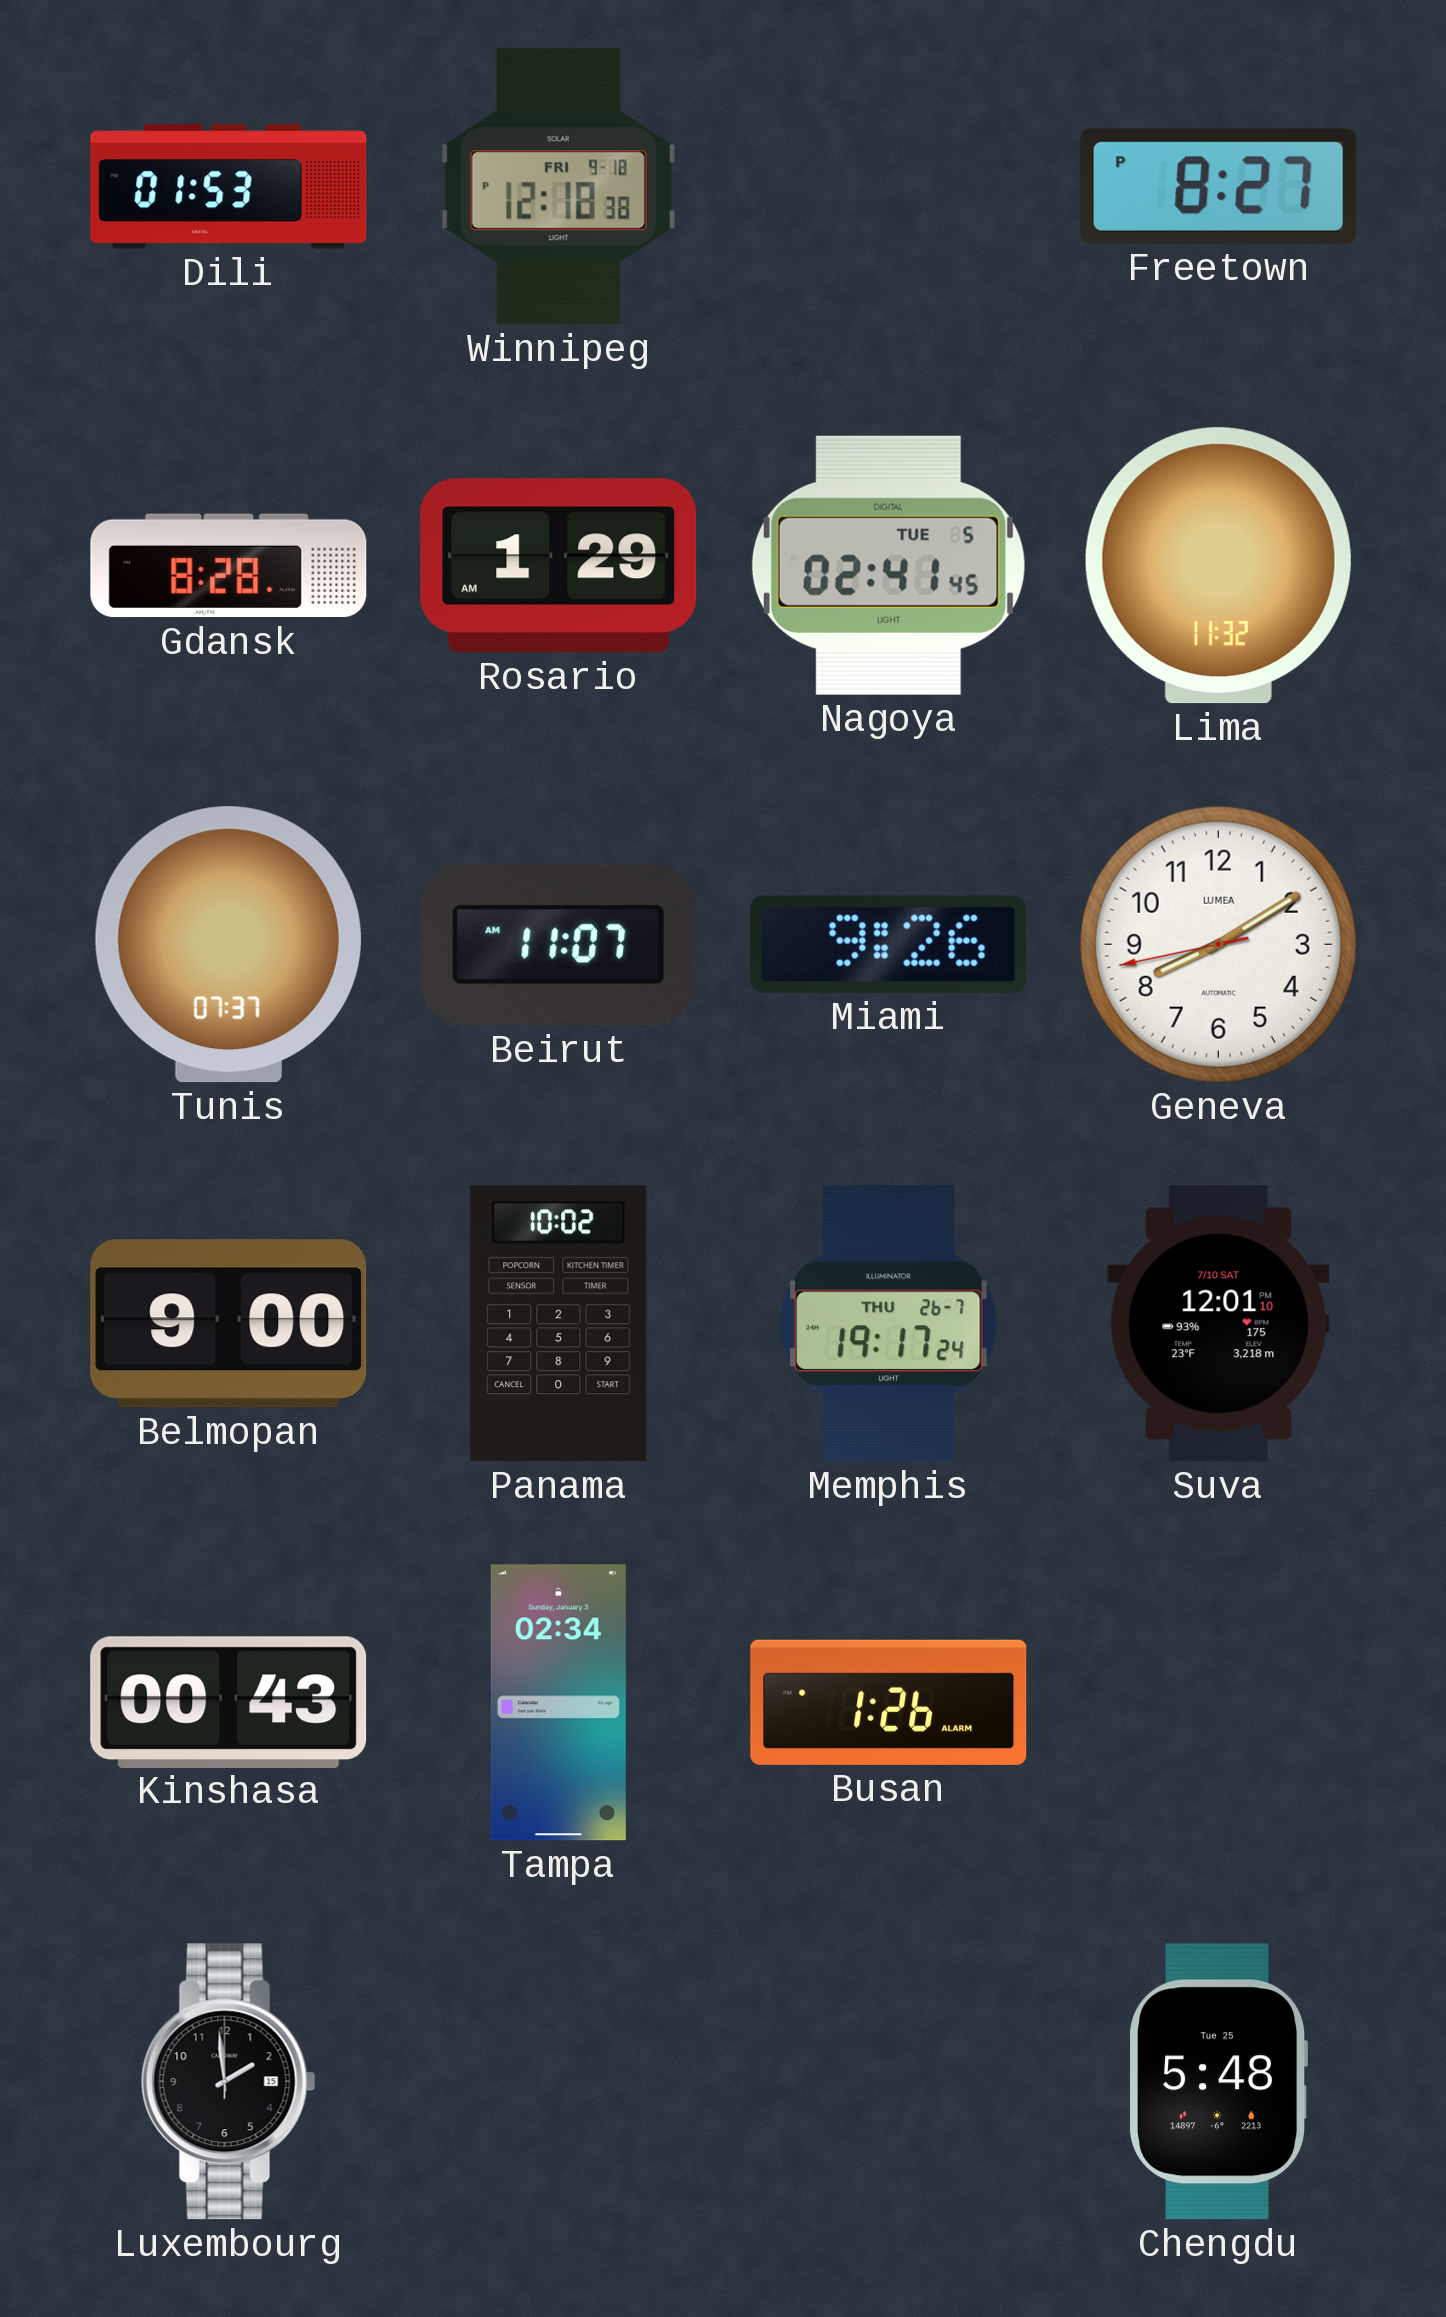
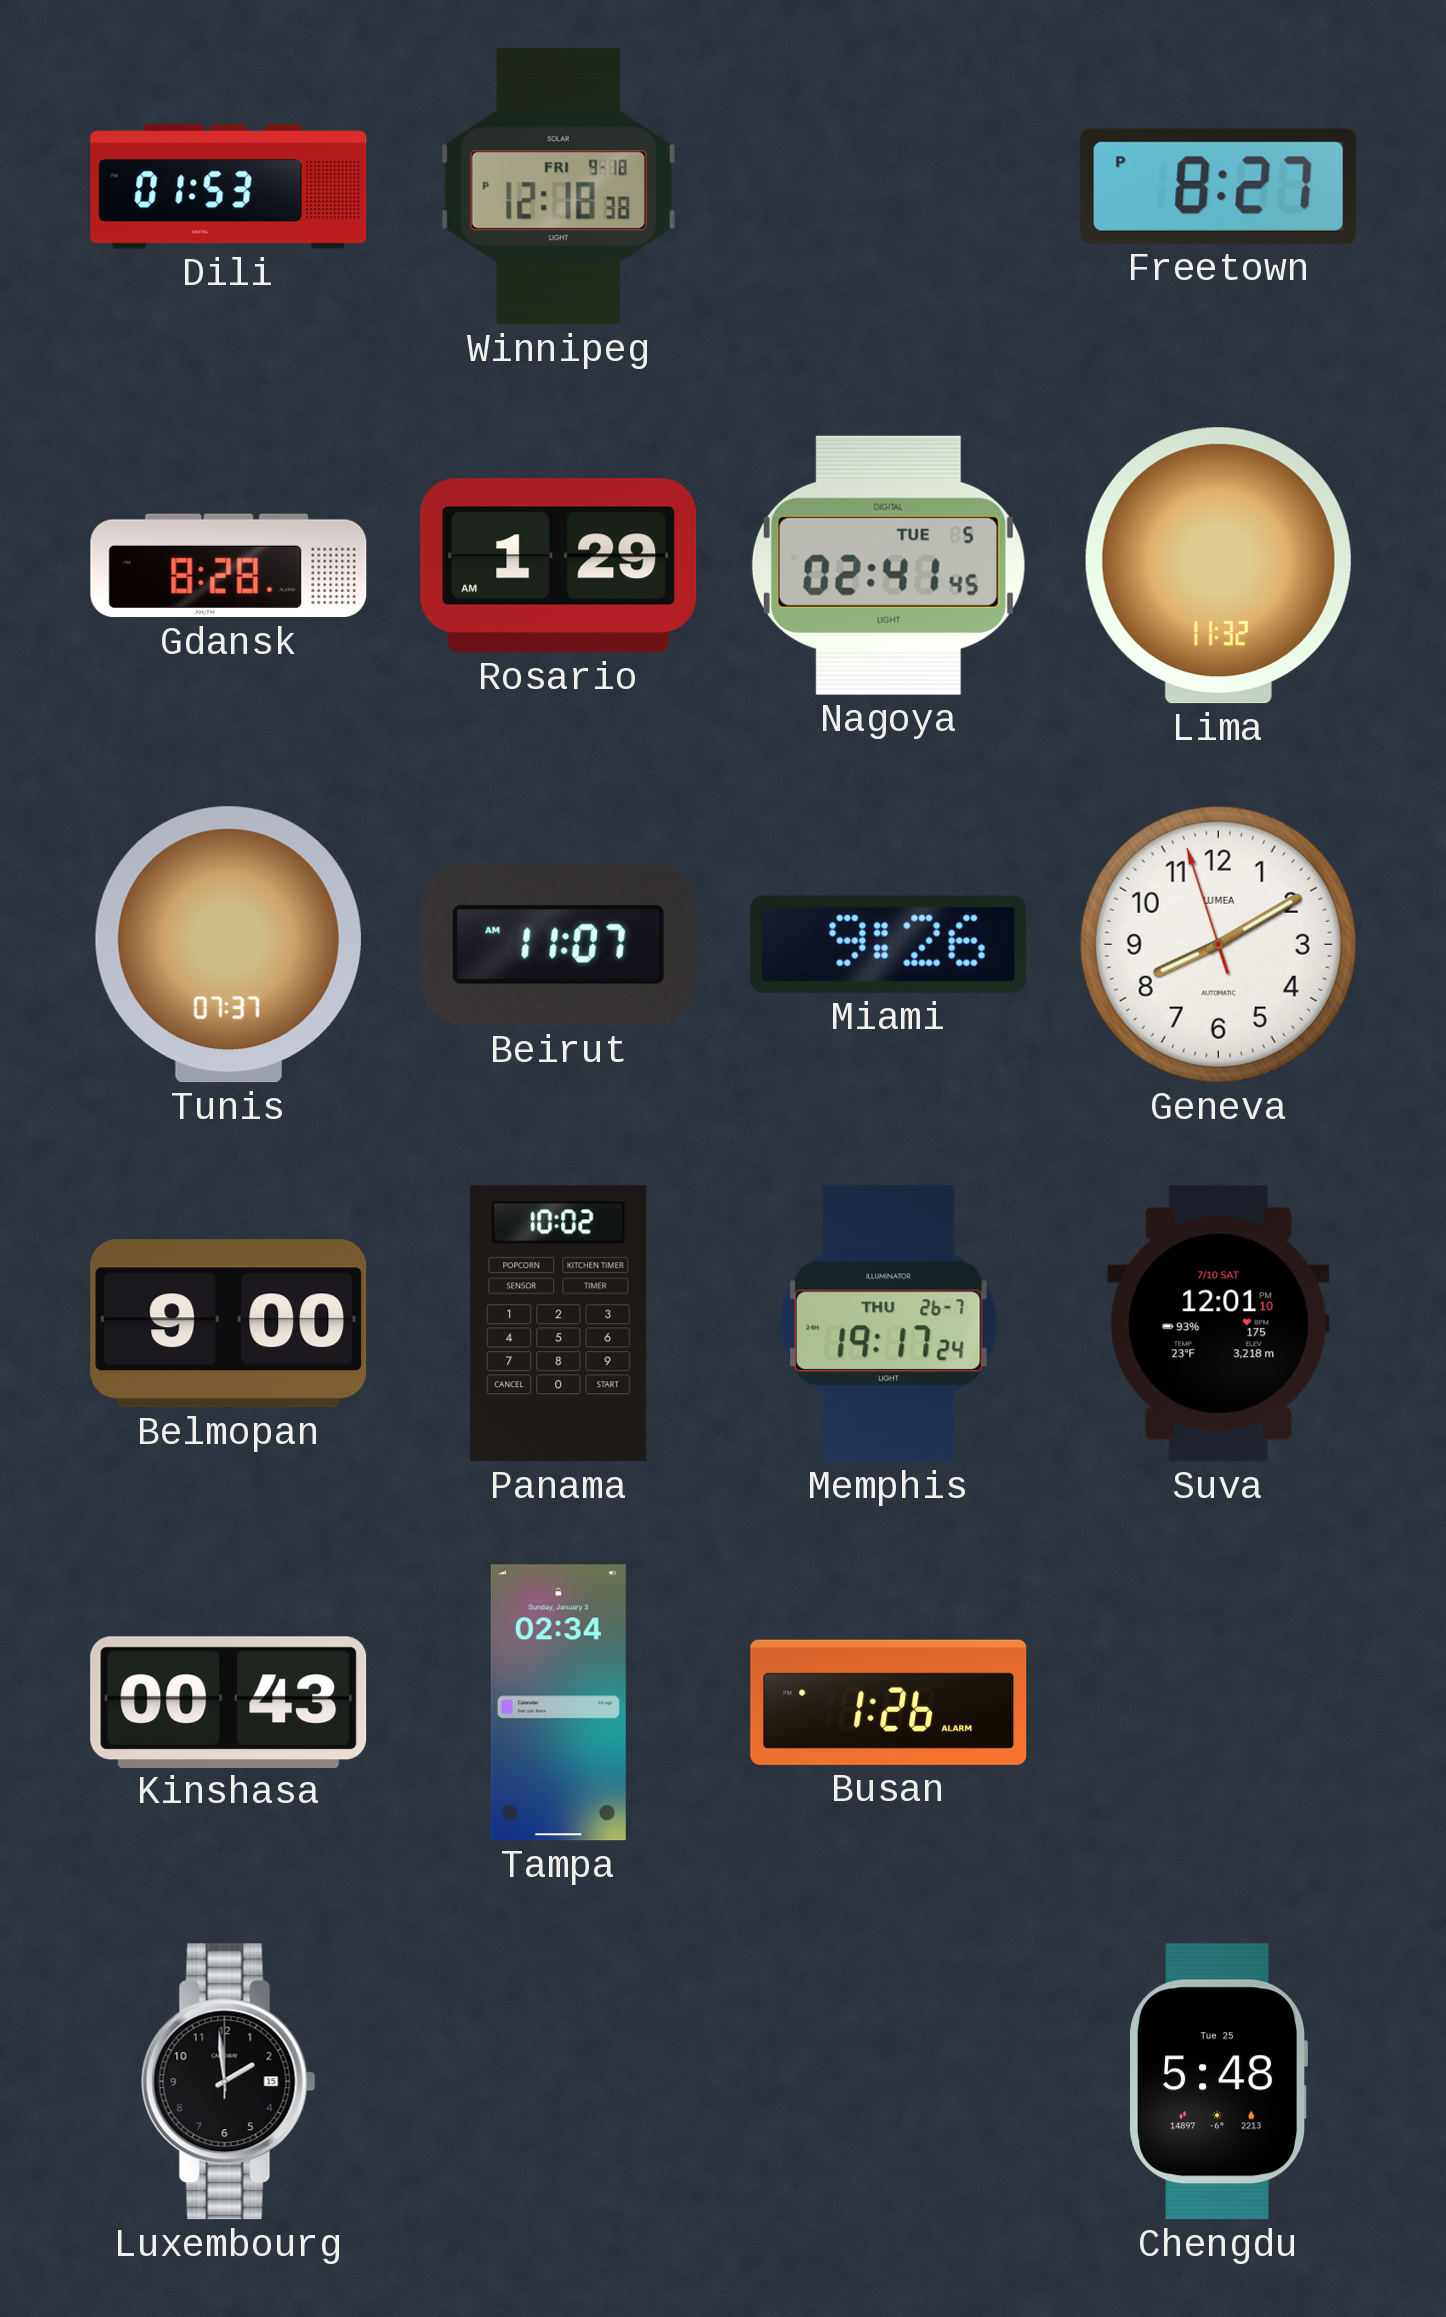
Geneva: 8:09:43 -> 8:09:57
